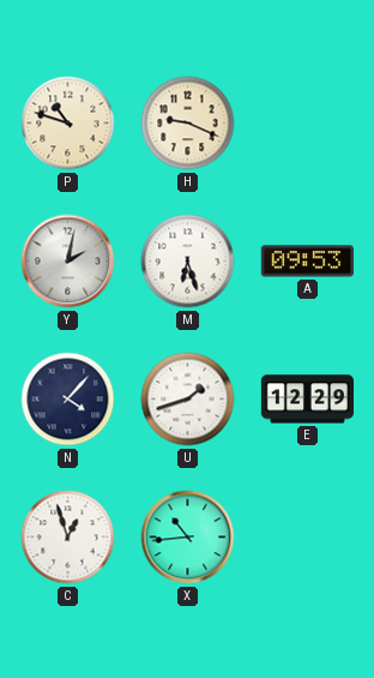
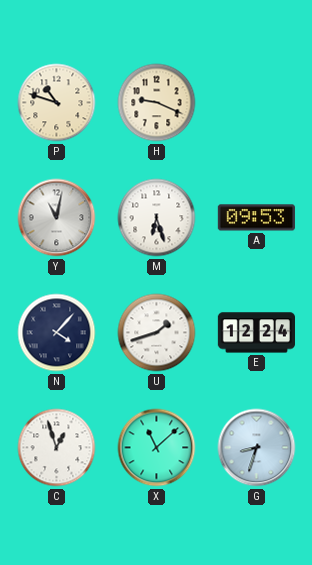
Y: 2:02 -> 11:02
E: 12:29 -> 12:24
X: 10:44 -> 11:08
G: none -> 8:33
